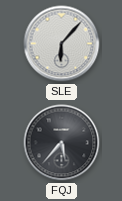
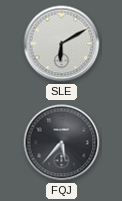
SLE: 6:07 -> 6:10
